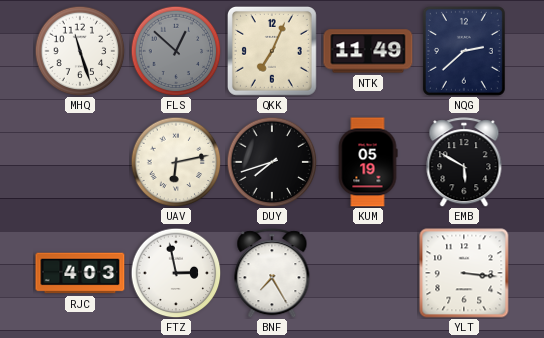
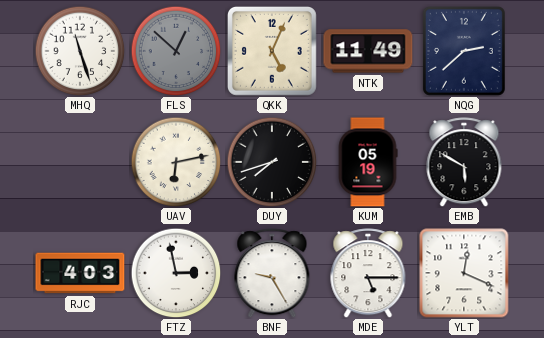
QKK: 7:04 -> 5:04
BNF: 7:25 -> 9:25
MDE: none -> 5:15
YLT: 3:16 -> 12:19
